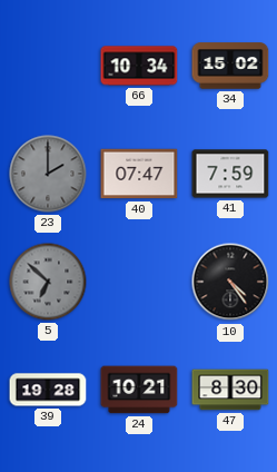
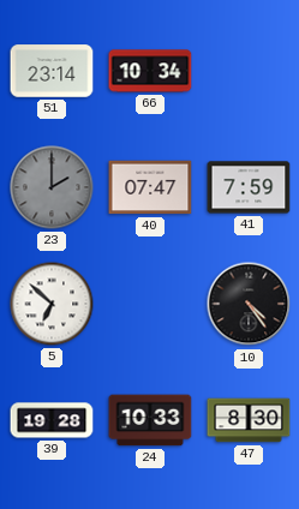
51: none -> 23:14
34: 15:02 -> none
5 dial: grey -> white
24: 10:21 -> 10:33
